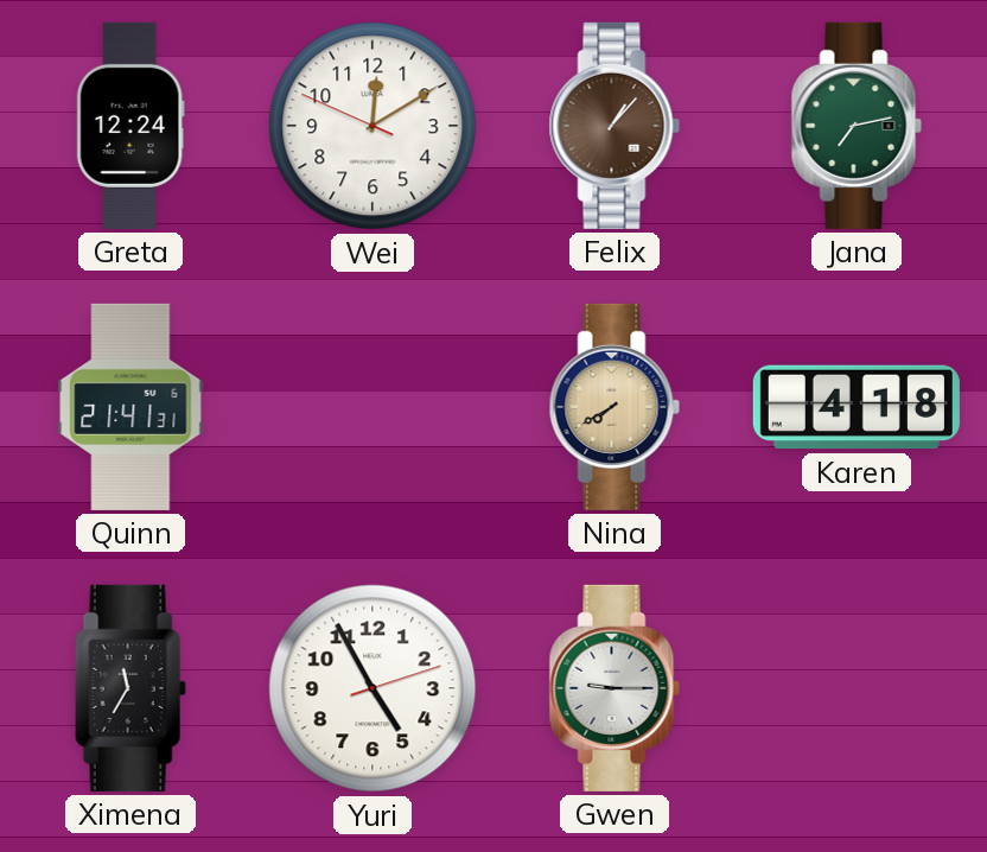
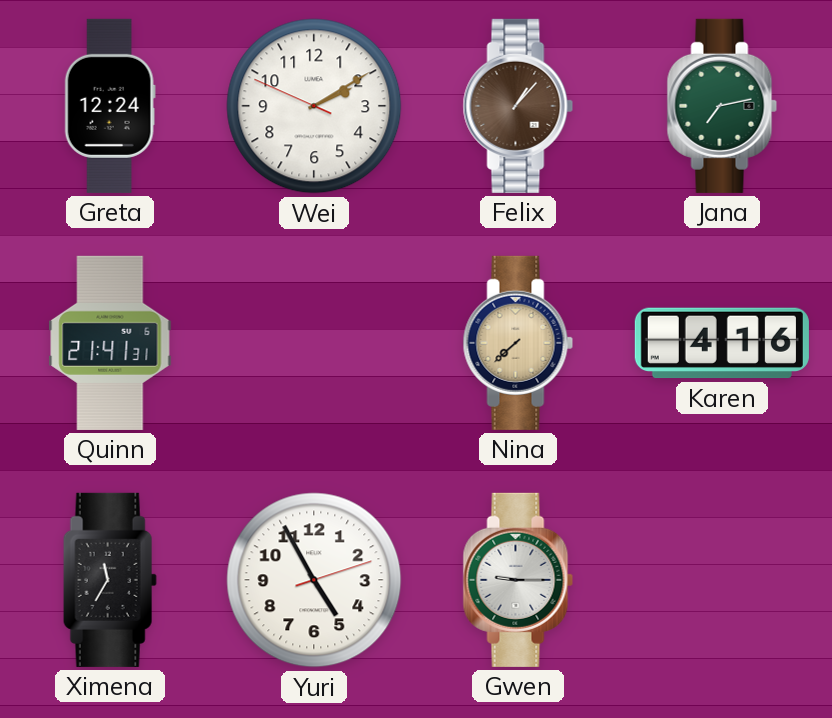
Wei: 12:09 -> 2:09
Nina: 7:40 -> 7:38
Karen: 4:18 -> 4:16
